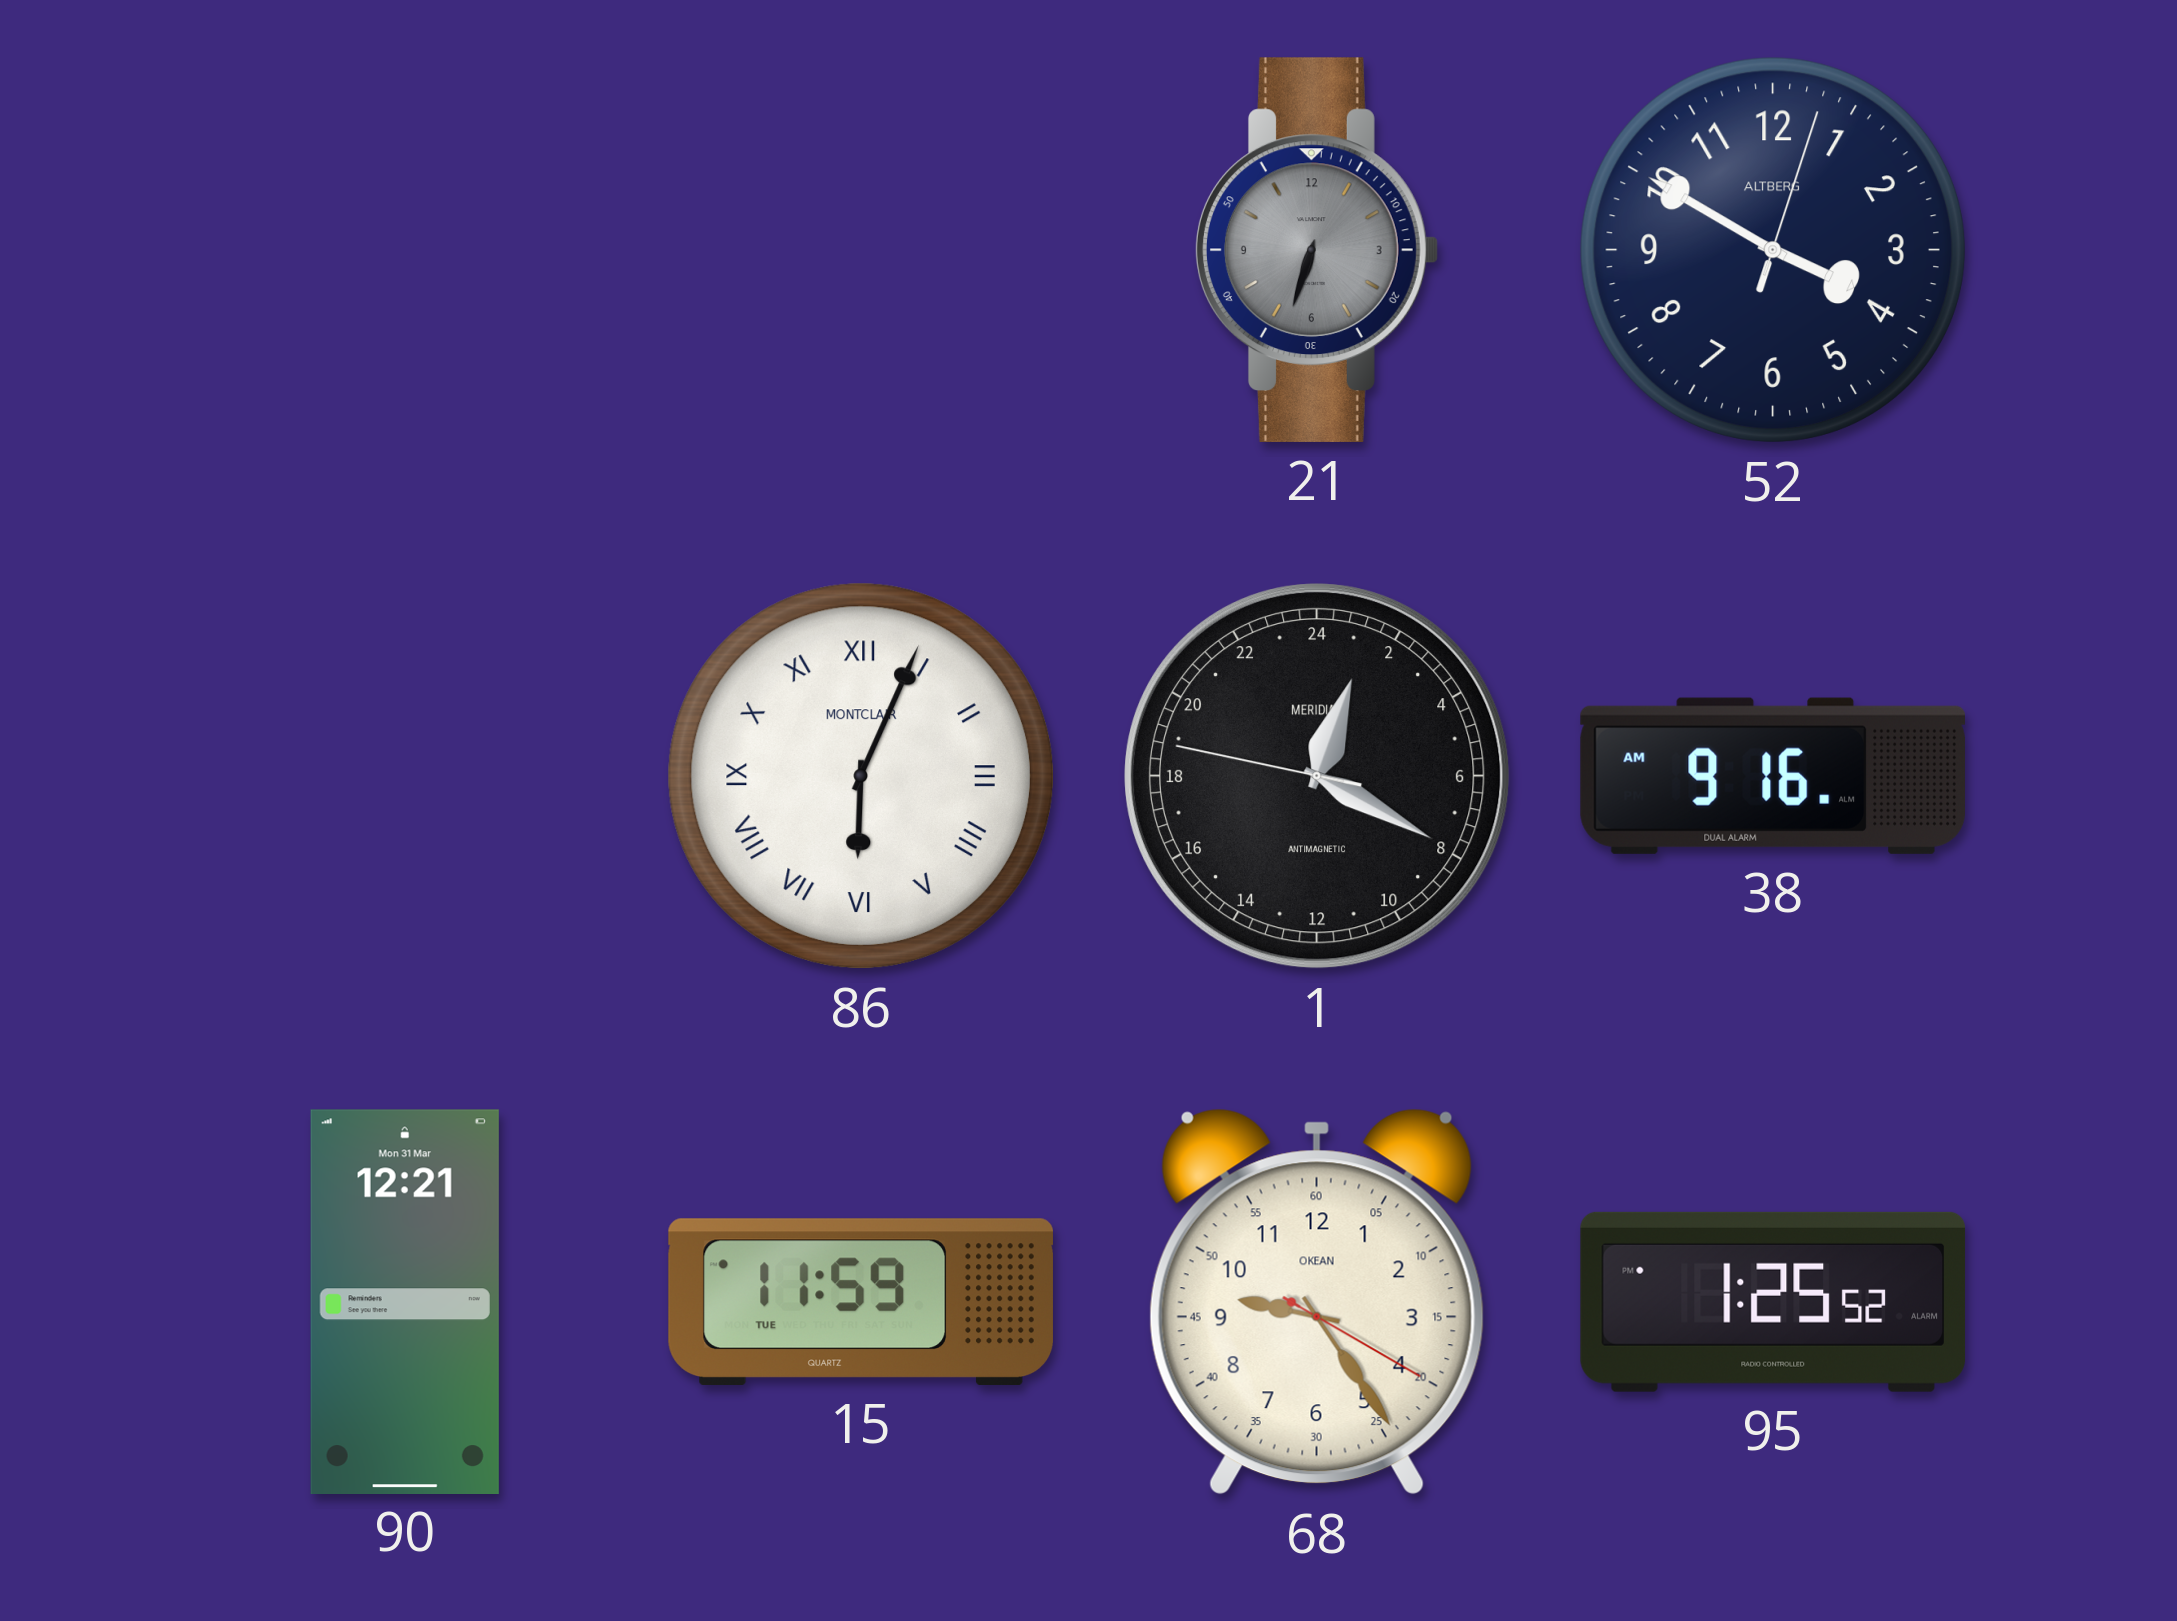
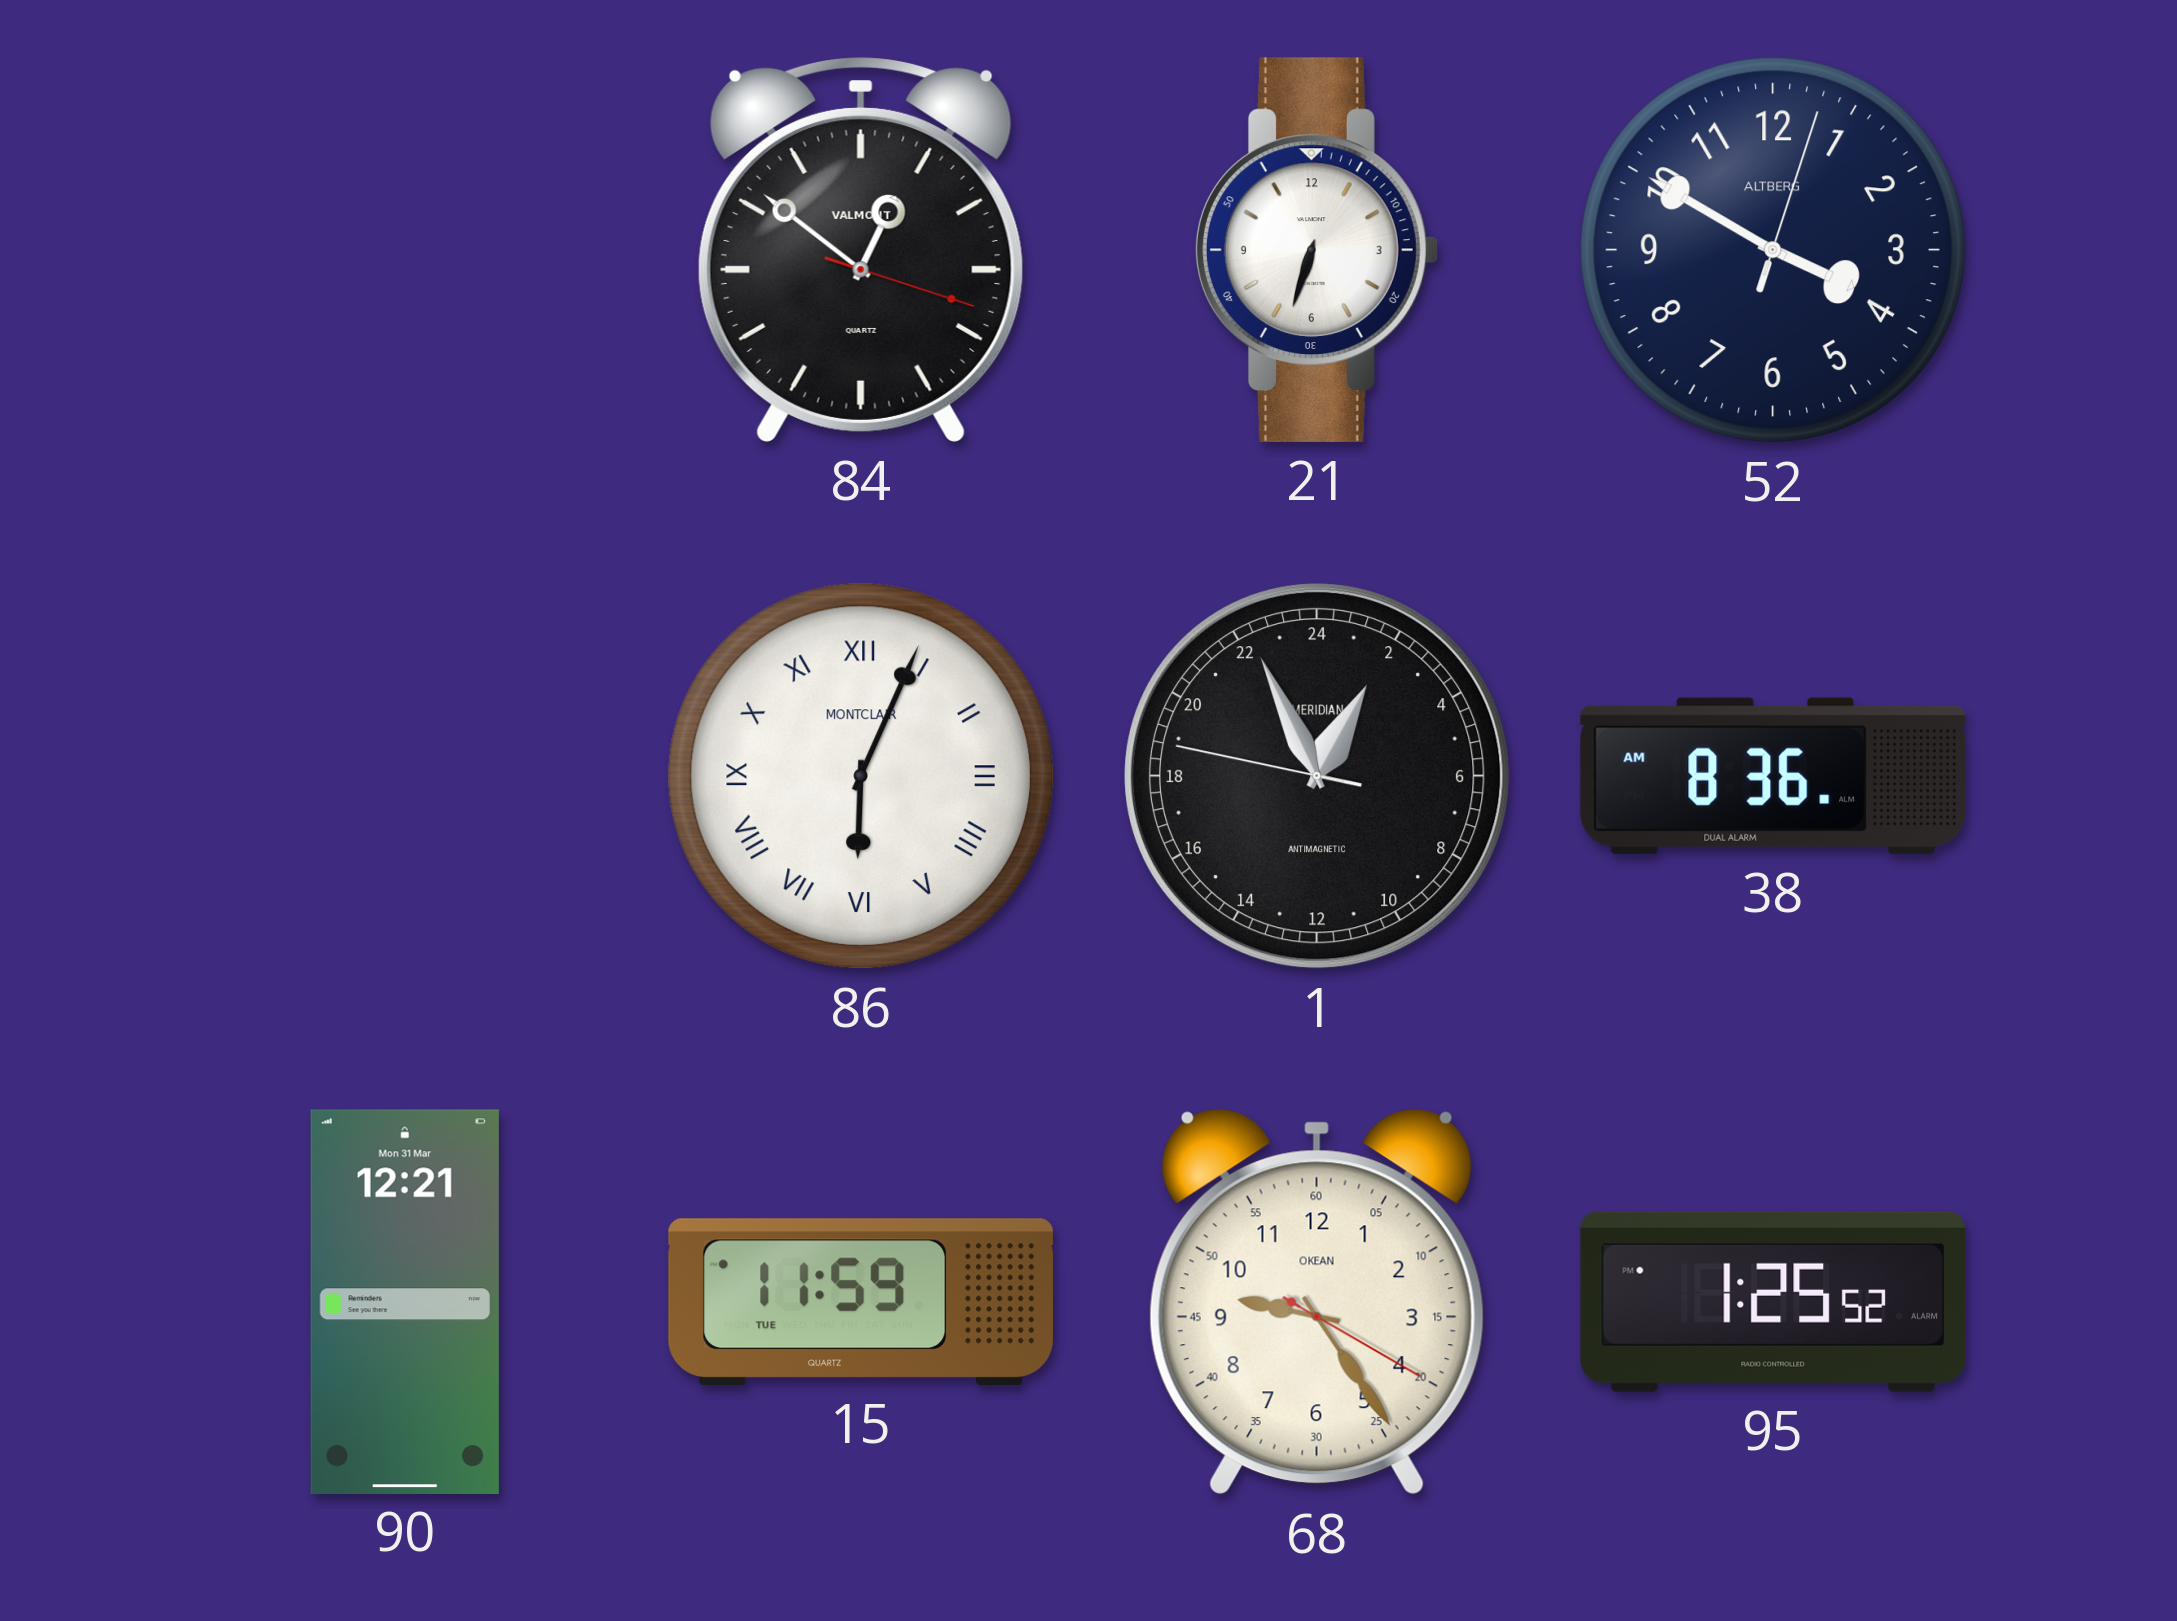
84: none -> 12:51
21 dial: grey -> white
1: 1:19 -> 1:55
38: 9:16 -> 8:36
